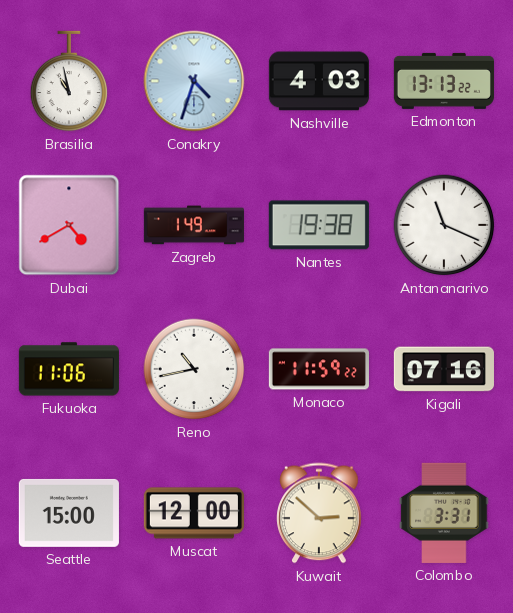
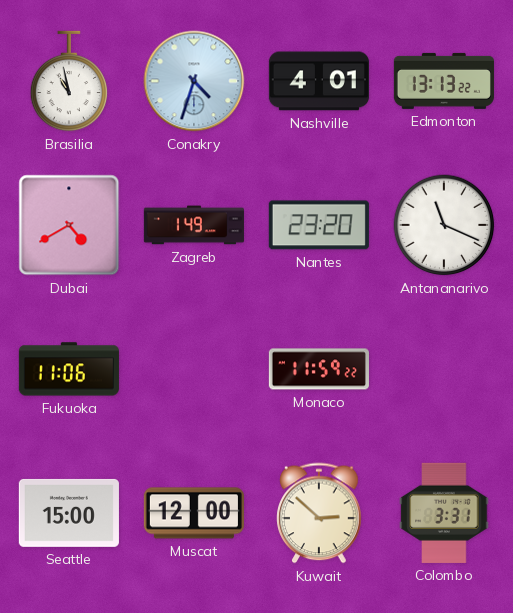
Nashville: 4:03 -> 4:01
Nantes: 19:38 -> 23:20
Reno: 10:43 -> none
Kigali: 07:16 -> none
